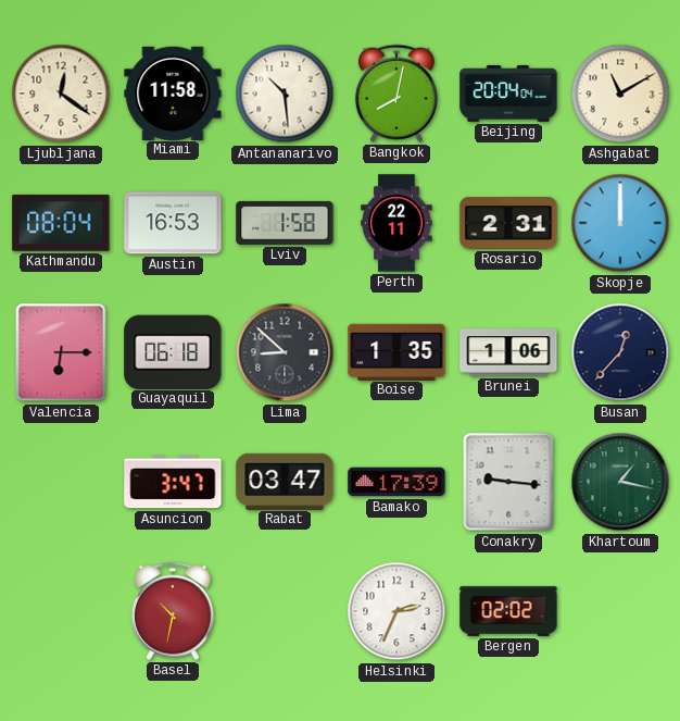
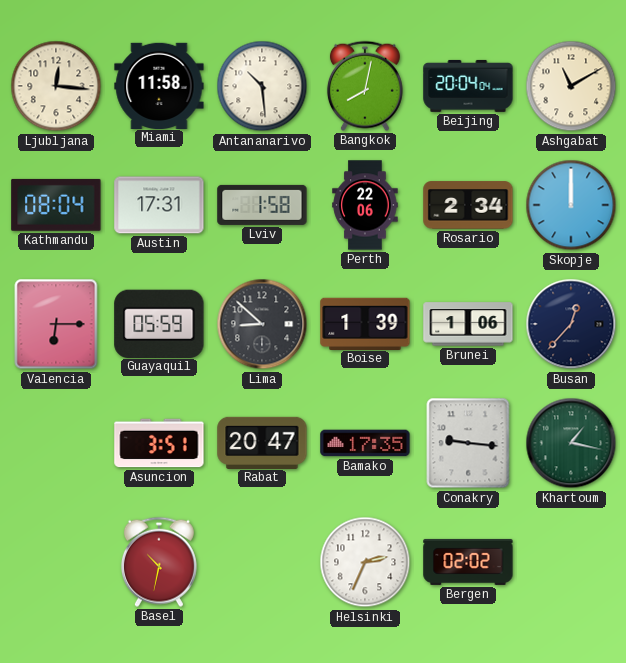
Ljubljana: 12:21 -> 12:16
Austin: 16:53 -> 17:31
Perth: 22:11 -> 22:06
Rosario: 2:31 -> 2:34
Guayaquil: 06:18 -> 05:59
Boise: 1:35 -> 1:39
Asuncion: 3:47 -> 3:51
Rabat: 03:47 -> 20:47
Bamako: 17:39 -> 17:35
